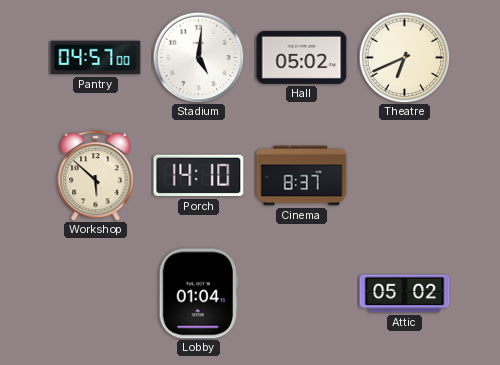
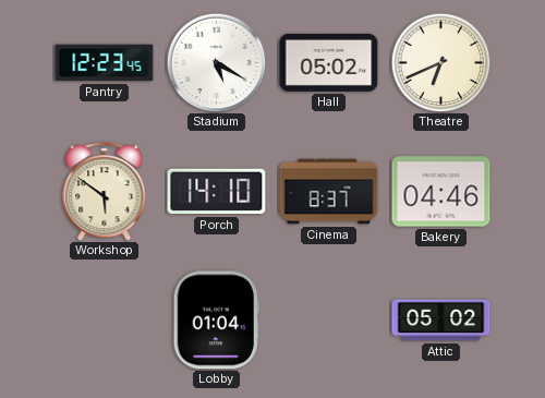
Pantry: 04:57 -> 12:23
Stadium: 5:01 -> 5:20
Workshop: 5:52 -> 5:51
Bakery: none -> 04:46
